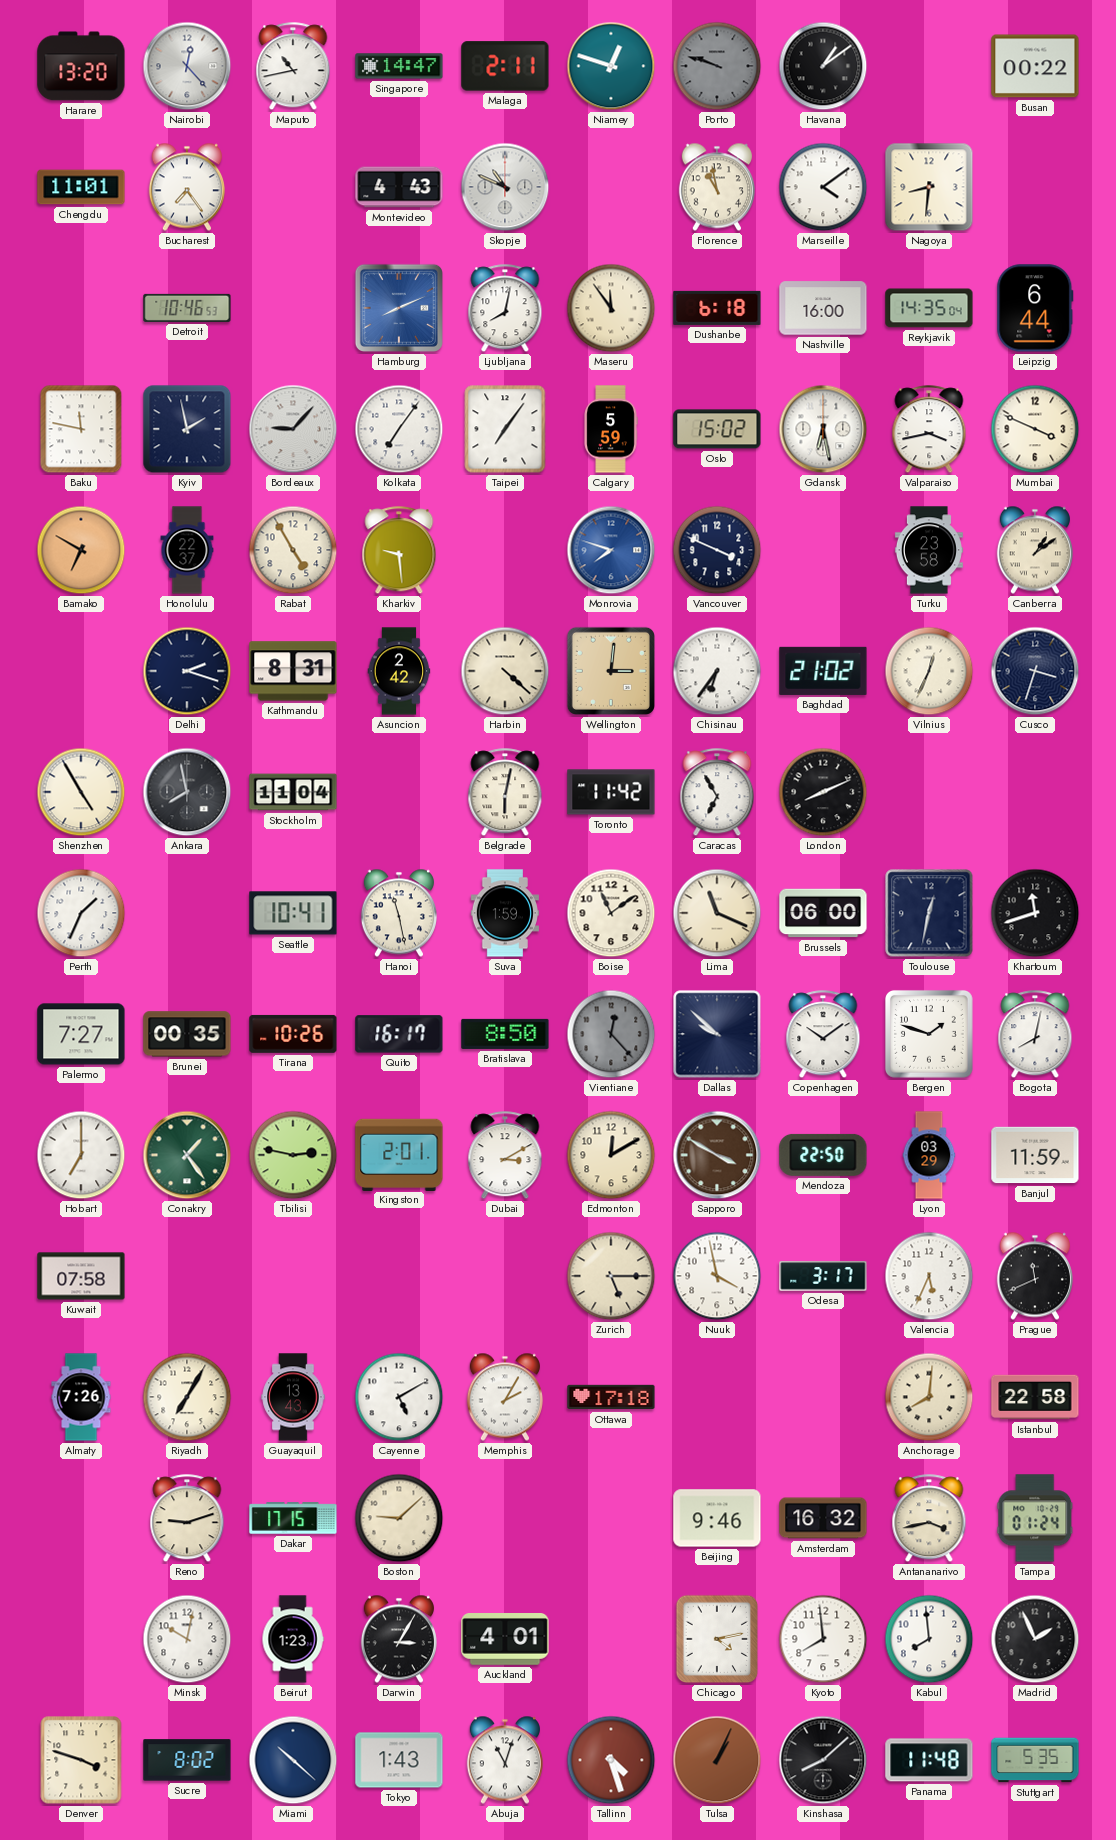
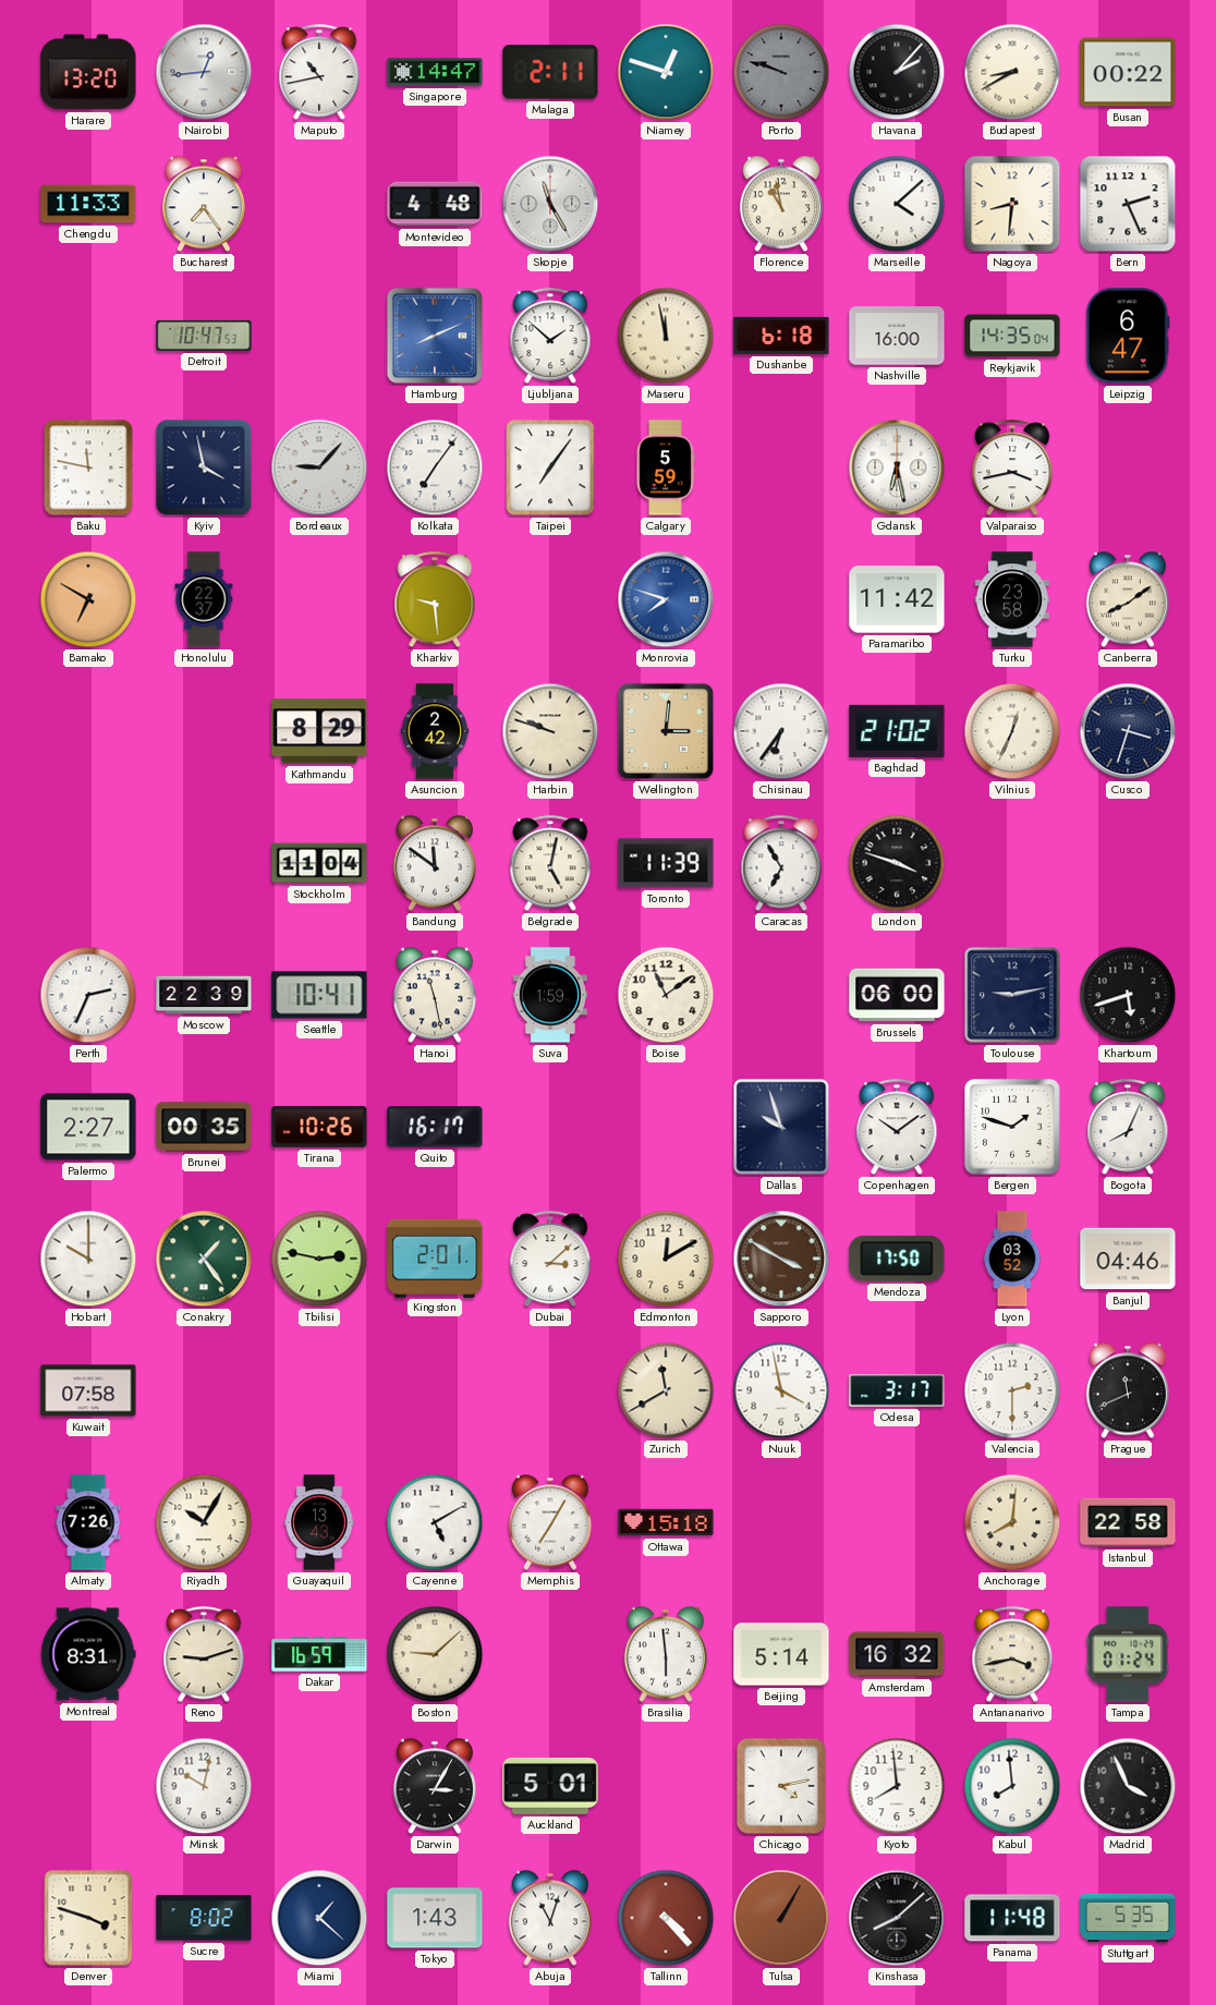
Nairobi: 12:23 -> 12:44
Havana: 1:09 -> 2:07
Budapest: none -> 8:40
Chengdu: 11:01 -> 11:33
Montevideo: 4:43 -> 4:48
Skopje: 10:49 -> 11:25
Marseille: 4:09 -> 4:08
Bern: none -> 2:26
Detroit: 10:46 -> 10:47
Ljubljana: 8:02 -> 1:52
Maseru: 11:54 -> 11:58
Leipzig: 6:44 -> 6:47
Kyiv: 1:58 -> 3:58
Oslo: 15:02 -> none
Mumbai: 3:49 -> none
Rabat: 4:55 -> none
Vancouver: 3:49 -> none
Paramaribo: none -> 11:42
Canberra: 1:09 -> 8:09
Delhi: 2:18 -> none
Kathmandu: 8:31 -> 8:29
Harbin: 4:22 -> 9:48
Shenzhen: 4:55 -> none
Ankara: 7:58 -> none
Bandung: none -> 11:51
Belgrade: 6:02 -> 5:02
Toronto: 11:42 -> 11:39
London: 8:11 -> 3:48
Perth: 1:34 -> 2:34
Moscow: none -> 22:39
Lima: 11:19 -> none
Toulouse: 12:32 -> 9:13
Khartoum: 11:42 -> 5:42
Palermo: 7:27 -> 2:27
Bratislava: 8:50 -> none
Vientiane: 12:23 -> none
Dallas: 9:52 -> 9:57
Bogota: 8:02 -> 8:04
Hobart: 7:00 -> 10:00
Dubai: 3:10 -> 3:08
Mendoza: 22:50 -> 17:50
Lyon: 03:29 -> 03:52
Banjul: 11:59 -> 04:46
Zurich: 5:15 -> 11:40
Valencia: 5:34 -> 2:30
Riyadh: 7:05 -> 10:05
Memphis: 2:05 -> 7:05
Ottawa: 17:18 -> 15:18
Montreal: none -> 8:31
Dakar: 17:15 -> 16:59
Brasilia: none -> 5:59
Beijing: 9:46 -> 5:14
Beirut: 1:23 -> none
Auckland: 4:01 -> 5:01
Madrid: 1:56 -> 3:56
Miami: 10:22 -> 1:22
Tallinn: 4:27 -> 4:23
Tulsa: 1:04 -> 1:05
